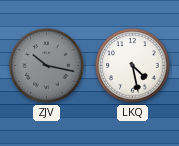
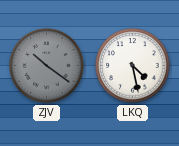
ZJV: 10:17 -> 10:21
